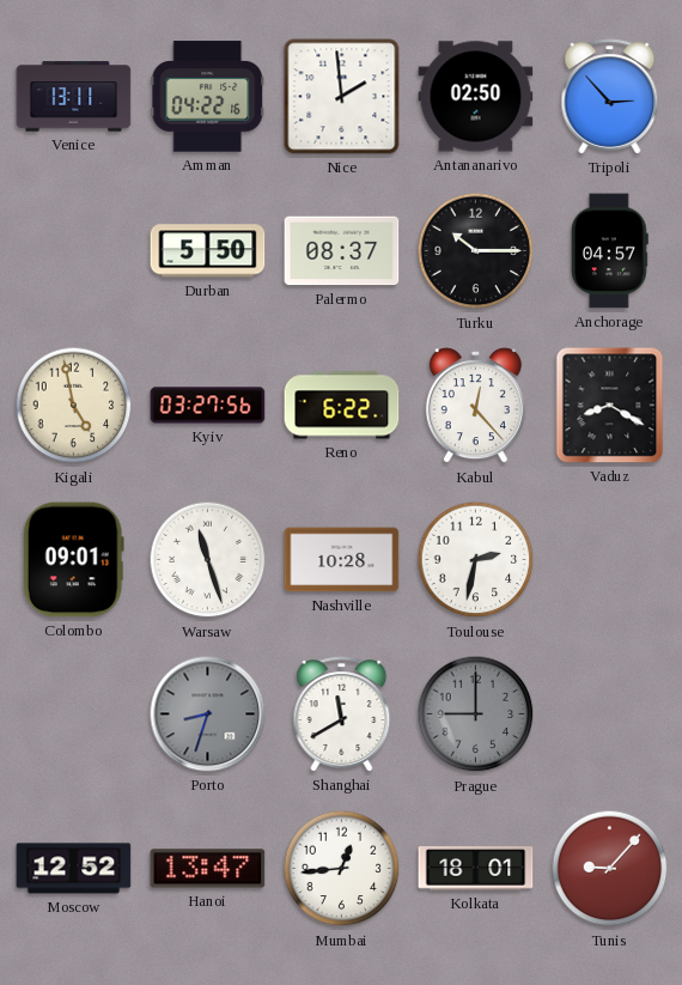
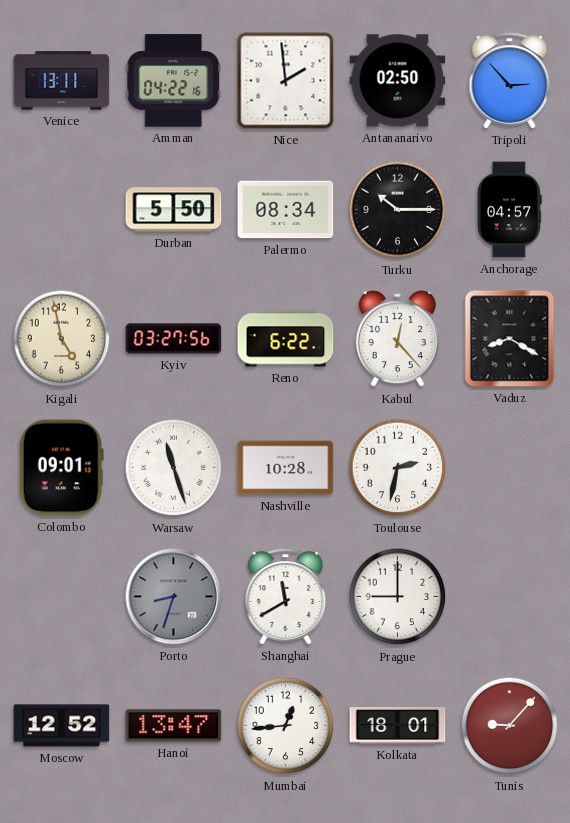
Palermo: 08:37 -> 08:34
Prague dial: grey -> white
